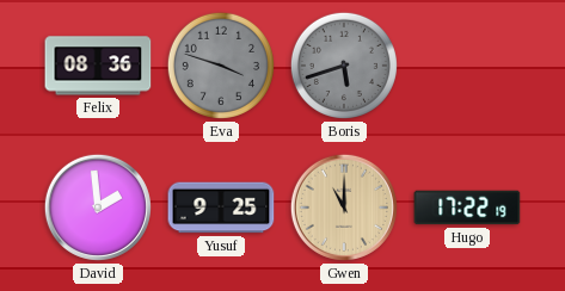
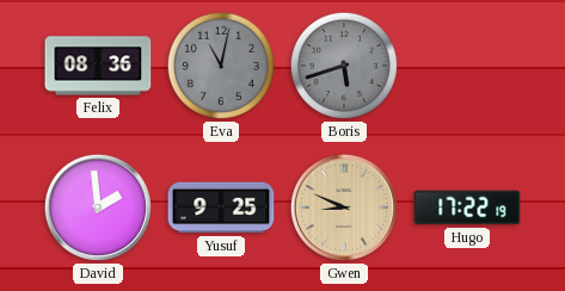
Eva: 3:48 -> 11:02
Gwen: 11:00 -> 8:49
